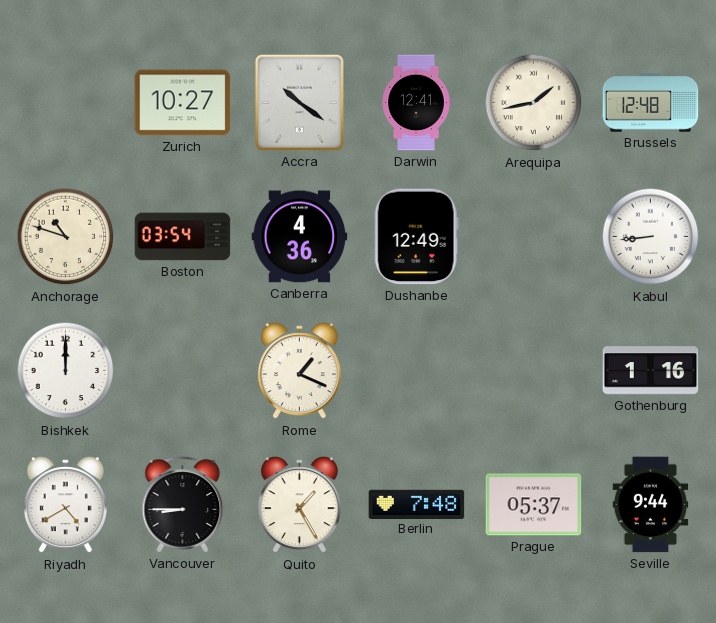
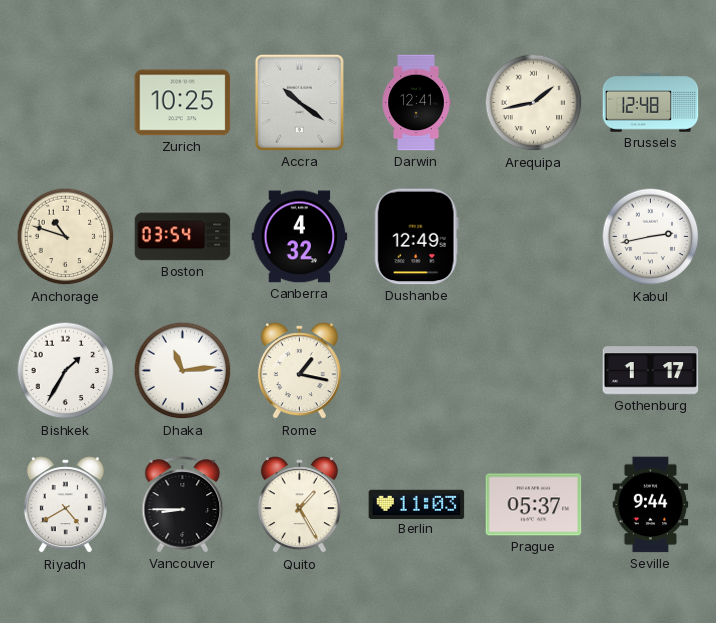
Zurich: 10:27 -> 10:25
Canberra: 4:36 -> 4:32
Kabul: 8:44 -> 2:43
Bishkek: 12:00 -> 1:35
Dhaka: none -> 11:14
Rome: 1:19 -> 1:17
Gothenburg: 1:16 -> 1:17
Berlin: 7:48 -> 11:03
